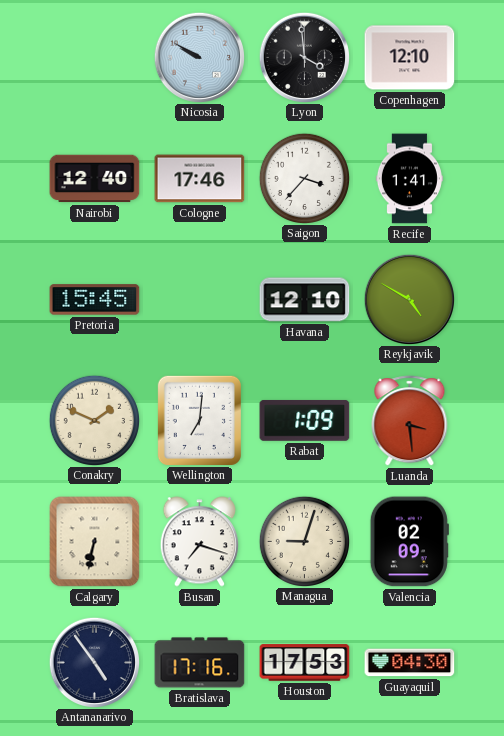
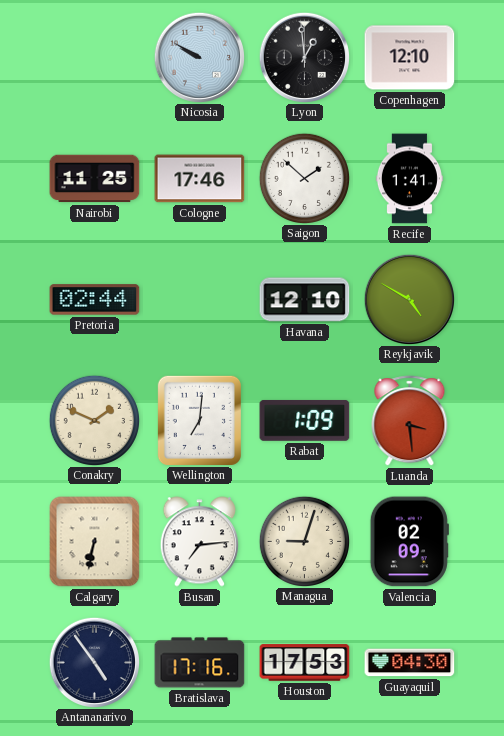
Lyon: 3:59 -> 12:59
Nairobi: 12:40 -> 11:25
Saigon: 3:37 -> 1:52
Pretoria: 15:45 -> 02:44
Busan: 7:18 -> 7:14
